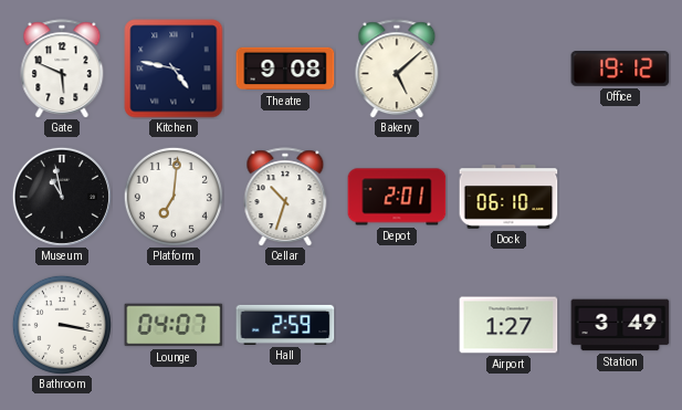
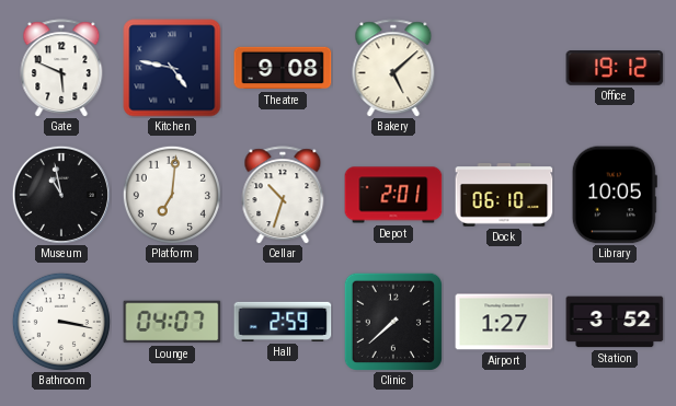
Library: none -> 10:05
Clinic: none -> 7:38
Station: 3:49 -> 3:52
